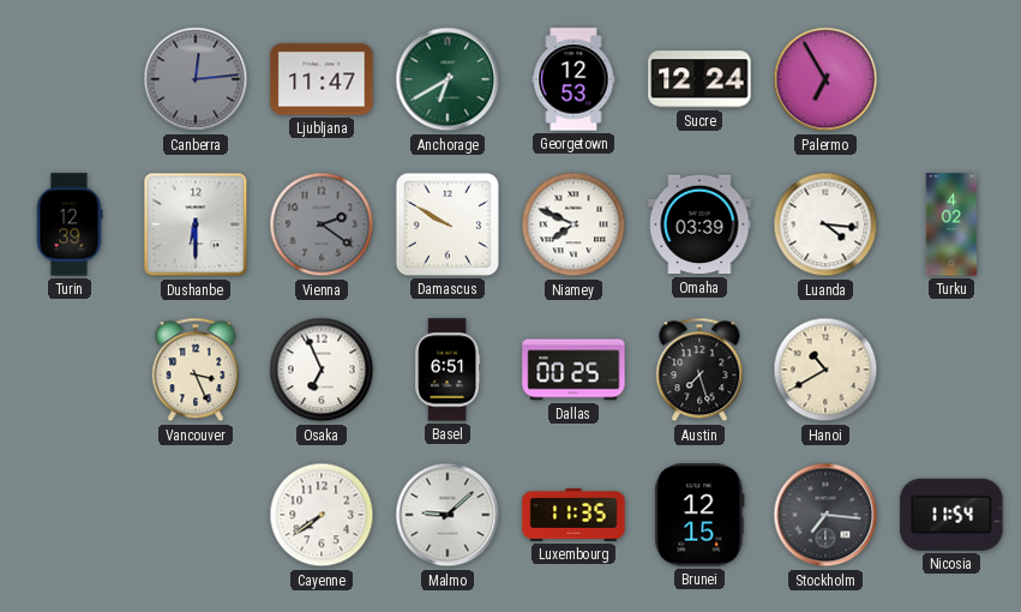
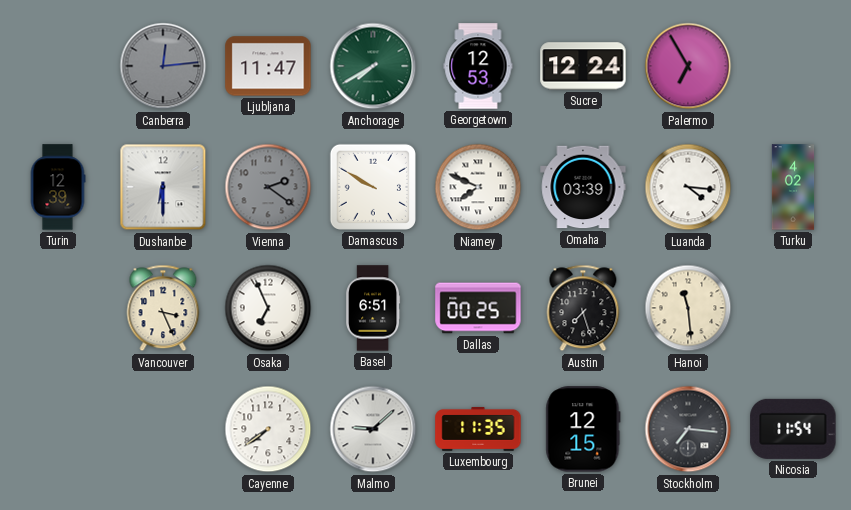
Anchorage: 6:40 -> 7:40
Hanoi: 10:40 -> 11:29
